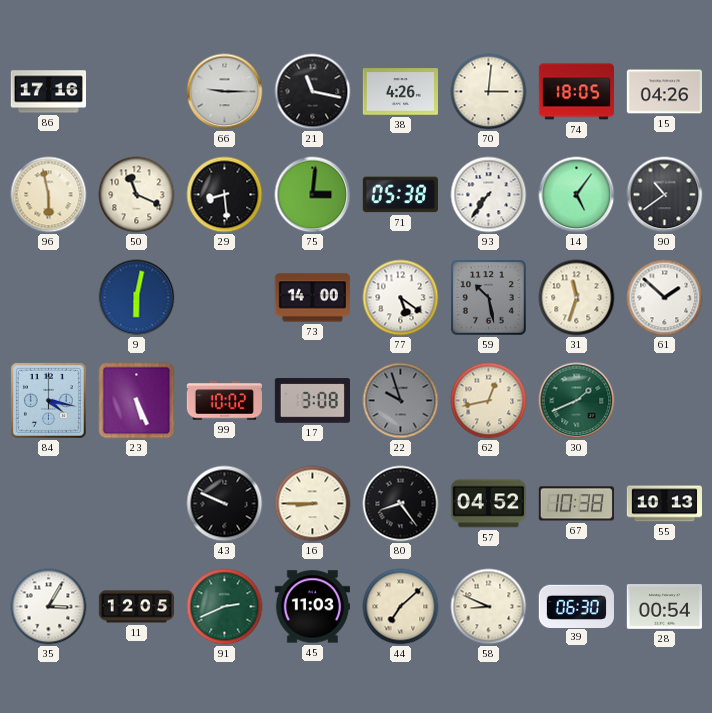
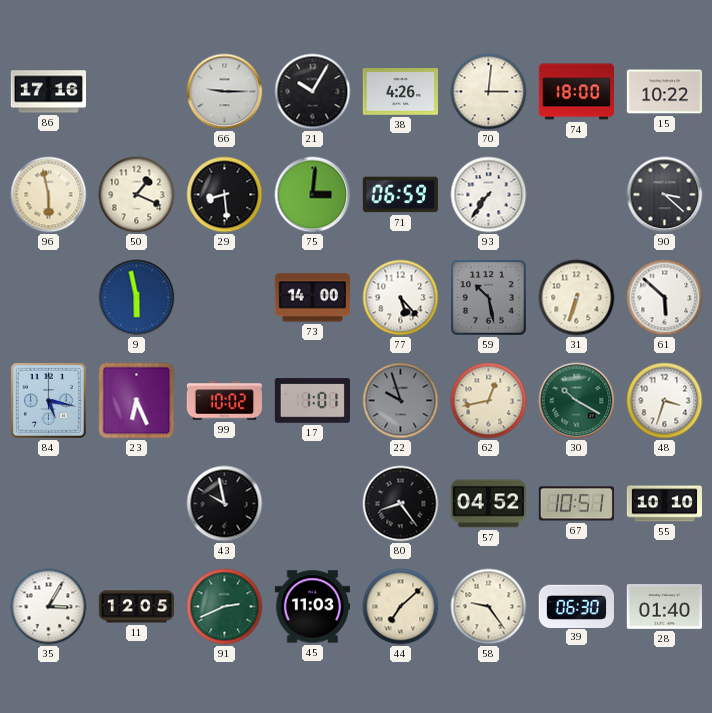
21: 11:17 -> 10:05
74: 18:05 -> 18:00
15: 04:26 -> 10:22
50: 11:19 -> 1:19
71: 05:38 -> 06:59
14: 5:06 -> none
90: 10:39 -> 3:22
9: 6:02 -> 5:58
77: 5:21 -> 5:23
31: 11:33 -> 6:33
61: 1:52 -> 5:52
84: 4:17 -> 5:17
23: 5:26 -> 6:26
17: 3:08 -> 1:01
30: 1:41 -> 10:20
48: none -> 3:33
43: 9:49 -> 9:58
16: 8:45 -> none
67: 10:38 -> 10:51
55: 10:13 -> 10:10
58: 8:49 -> 9:24
28: 00:54 -> 01:40
